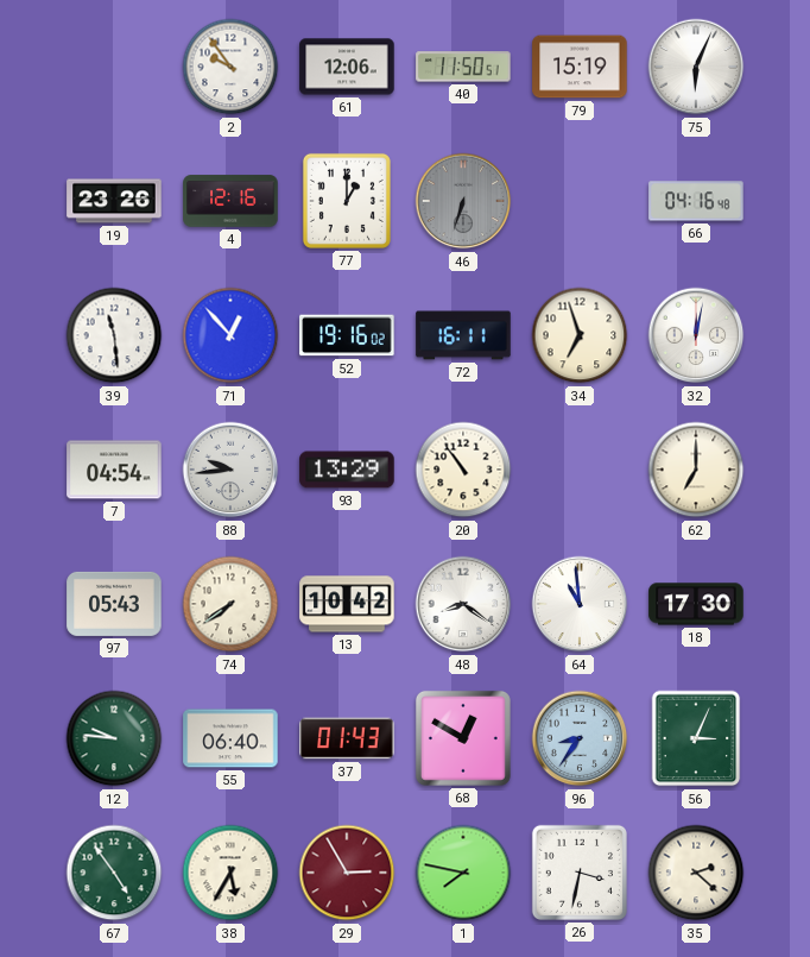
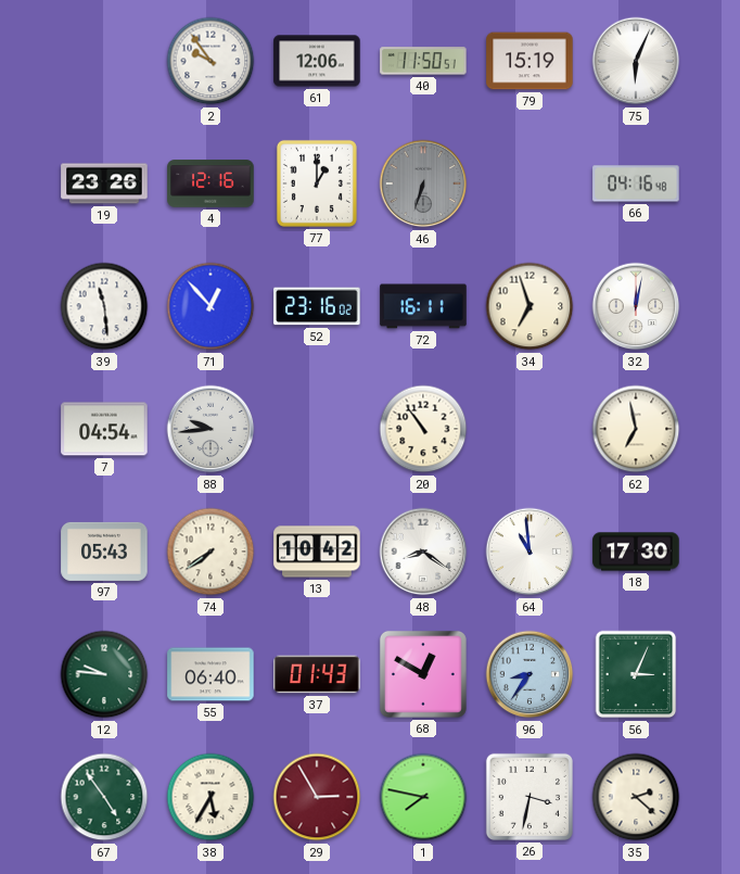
52: 19:16 -> 23:16
93: 13:29 -> none
62: 7:00 -> 6:58
